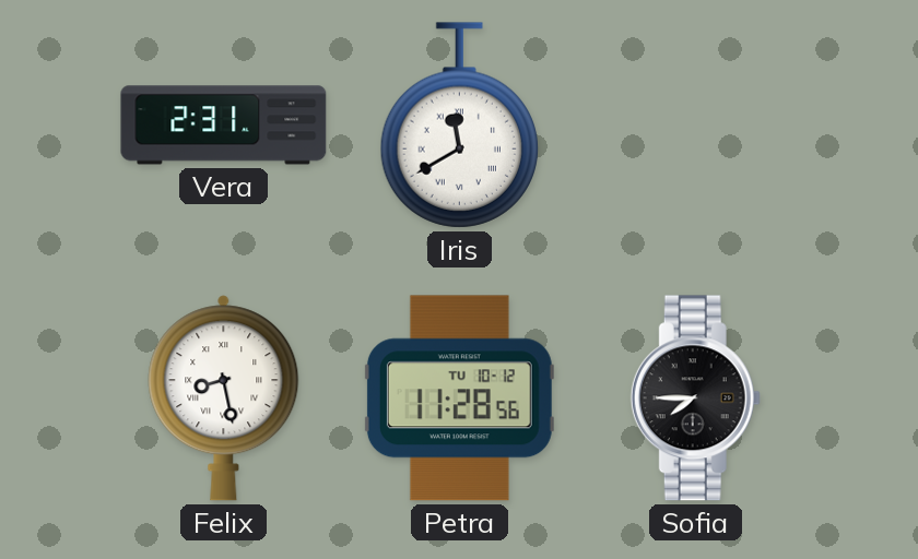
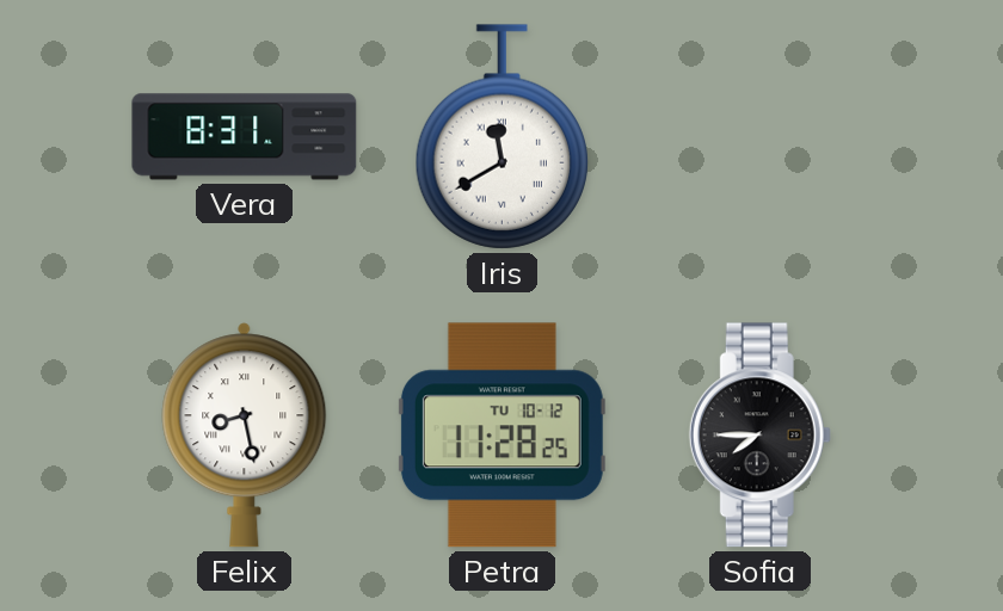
Vera: 2:31 -> 8:31
Petra: 11:28:56 -> 11:28:25
